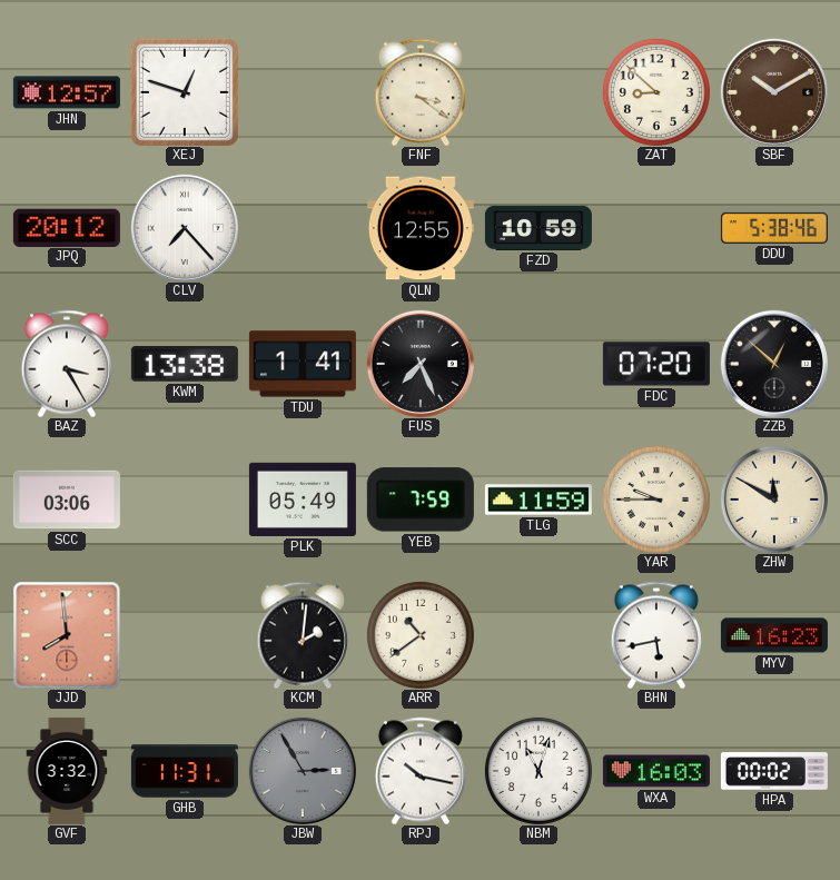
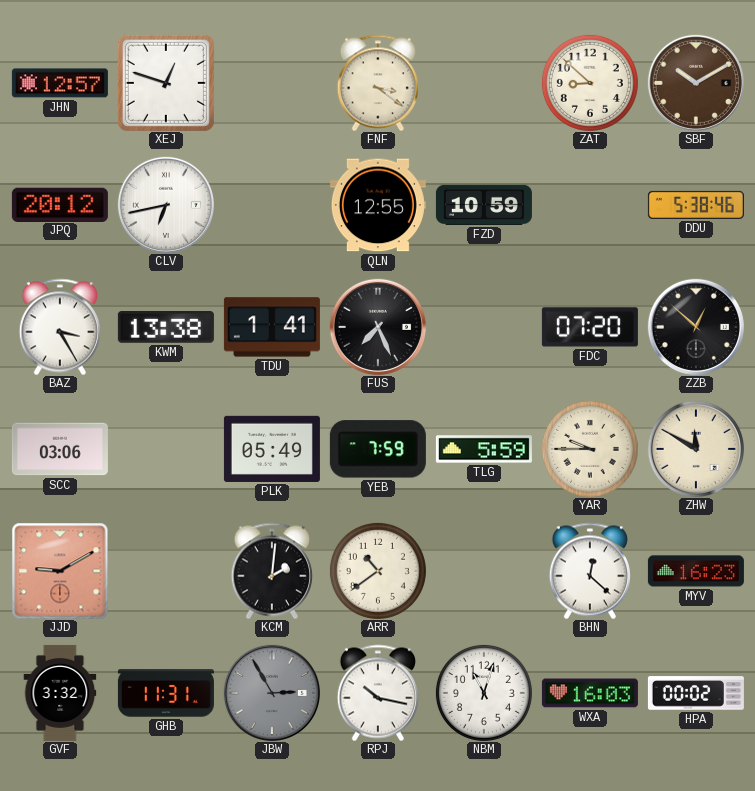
CLV: 7:23 -> 6:43
TLG: 11:59 -> 5:59
JJD: 7:59 -> 9:10
BHN: 5:43 -> 12:22
